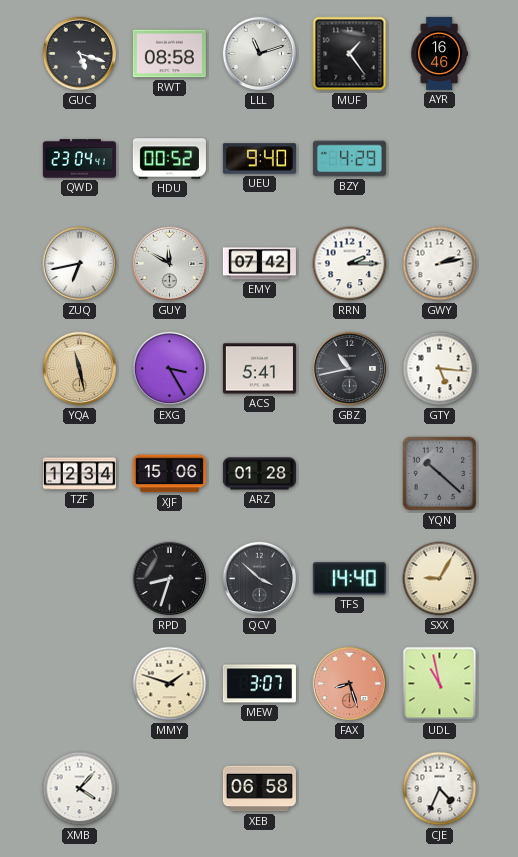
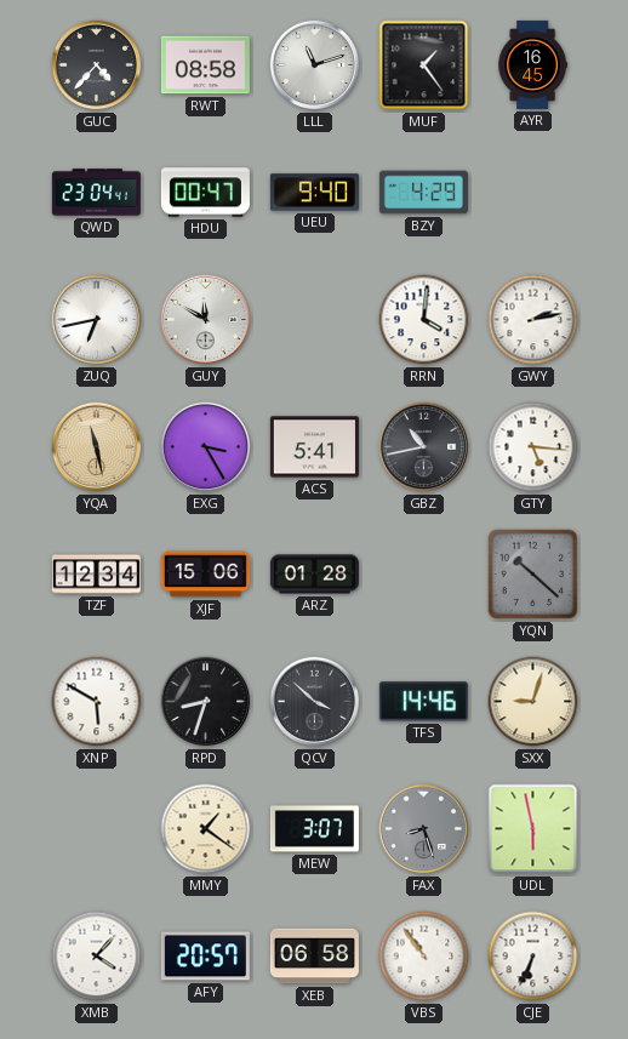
GUC: 5:18 -> 4:37
AYR: 16:46 -> 16:45
HDU: 00:52 -> 00:47
EMY: 07:42 -> none
RRN: 2:15 -> 4:01
XNP: none -> 5:50
TFS: 14:40 -> 14:46
SXX: 9:05 -> 9:03
MMY: 1:48 -> 1:21
FAX dial: salmon -> grey
UDL: 10:58 -> 5:58
AFY: none -> 20:57
VBS: none -> 10:54
CJE: 4:34 -> 6:34
